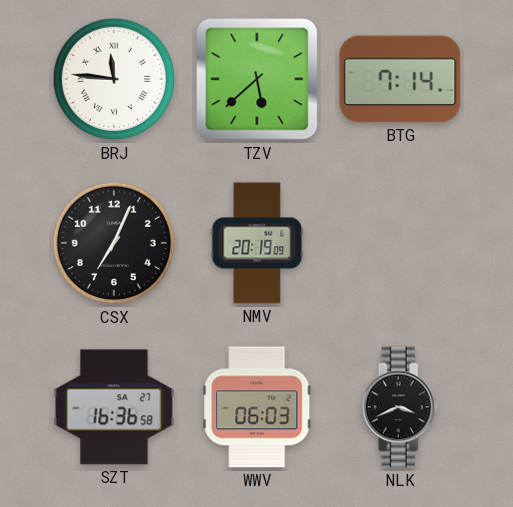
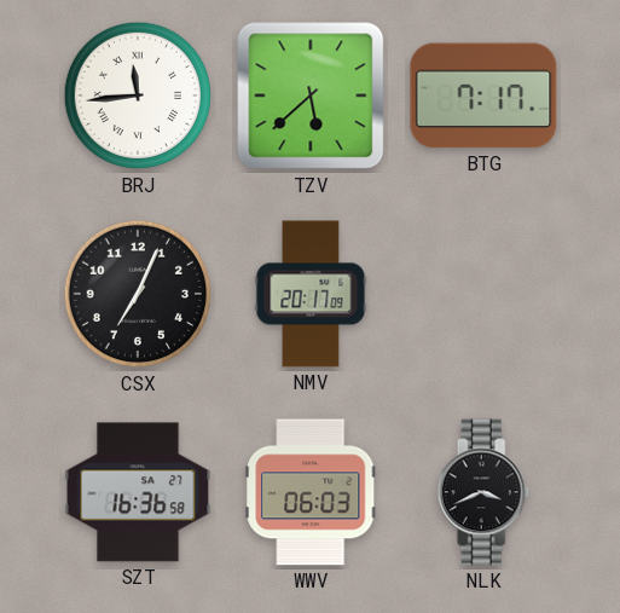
BRJ: 11:46 -> 11:44
BTG: 7:14 -> 7:17
NMV: 20:19 -> 20:17
